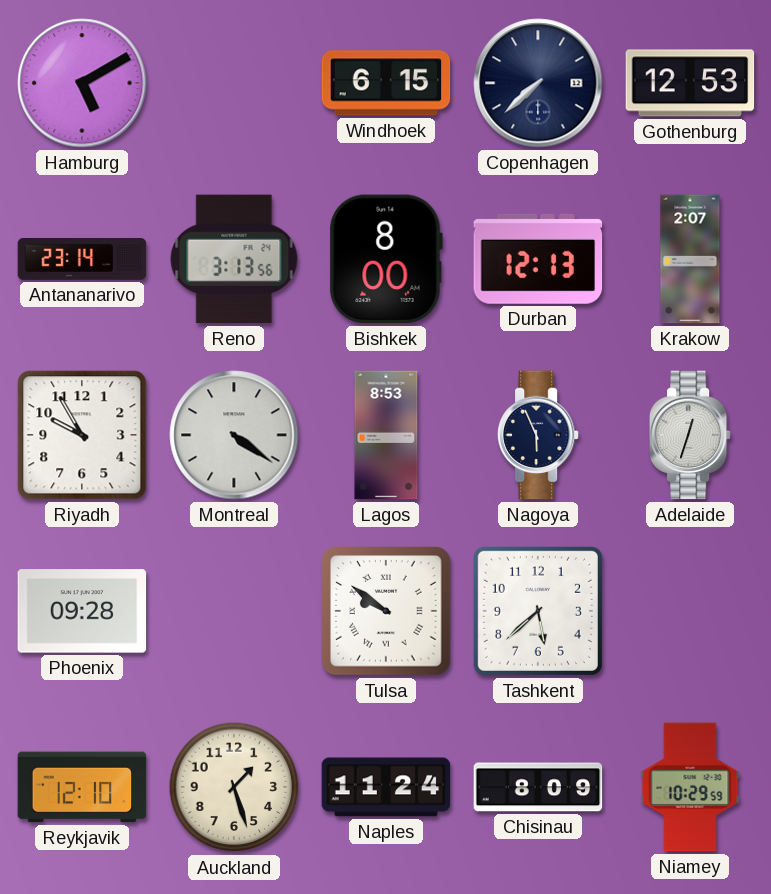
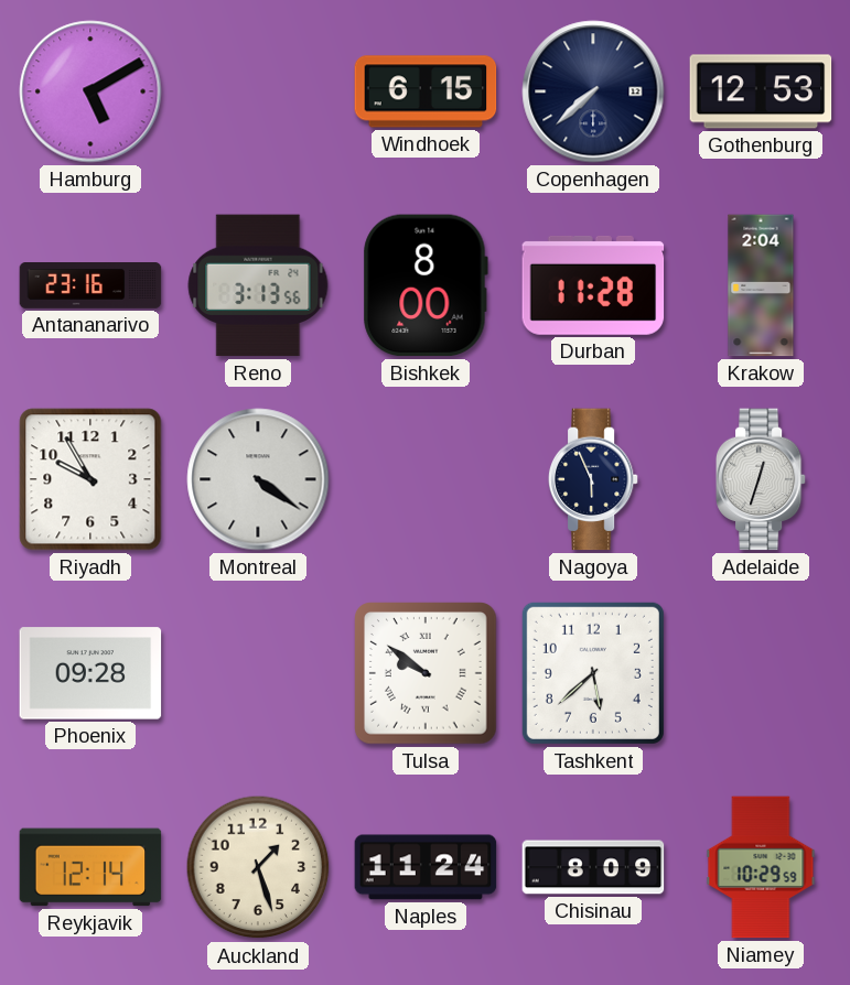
Antananarivo: 23:14 -> 23:16
Durban: 12:13 -> 11:28
Krakow: 2:07 -> 2:04
Lagos: 8:53 -> none
Reykjavik: 12:10 -> 12:14
